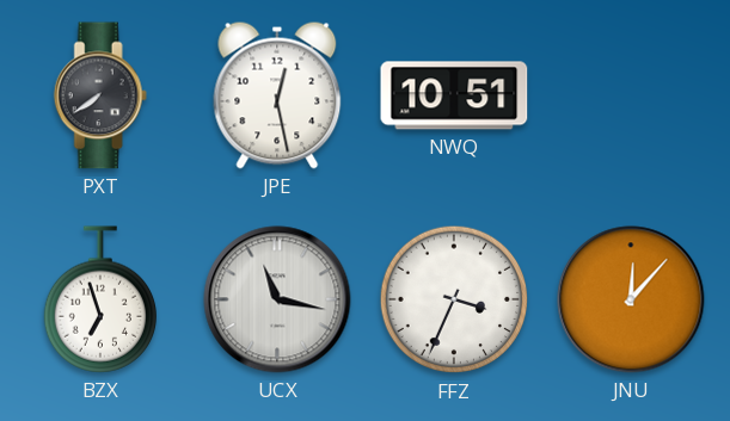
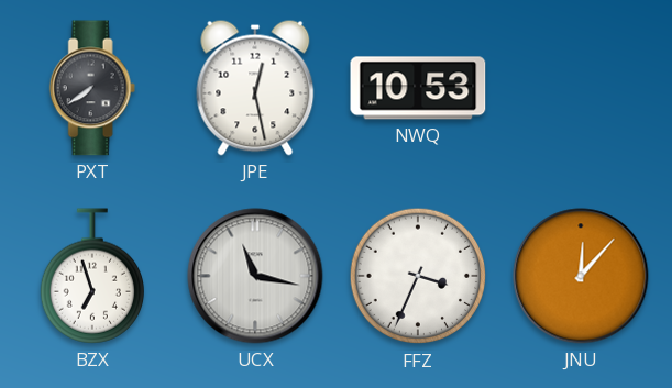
NWQ: 10:51 -> 10:53
